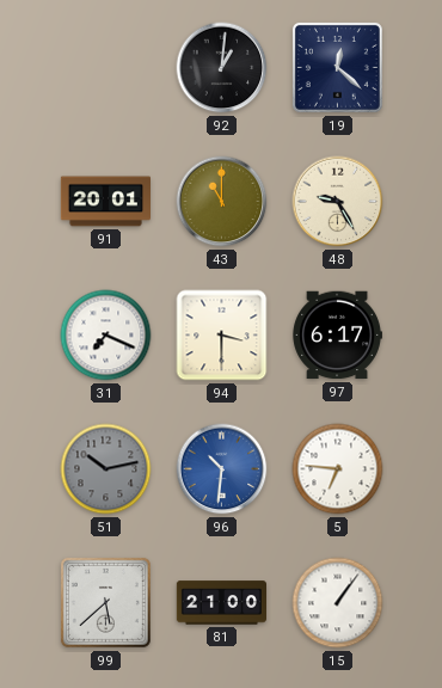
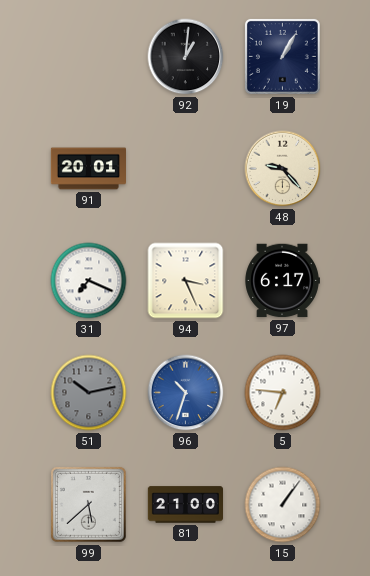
19: 12:22 -> 1:05
43: 11:00 -> none
48: 9:25 -> 9:23
94: 3:30 -> 3:26
96: 10:31 -> 10:33
